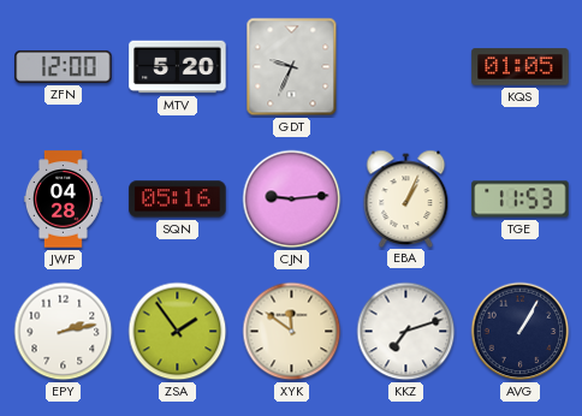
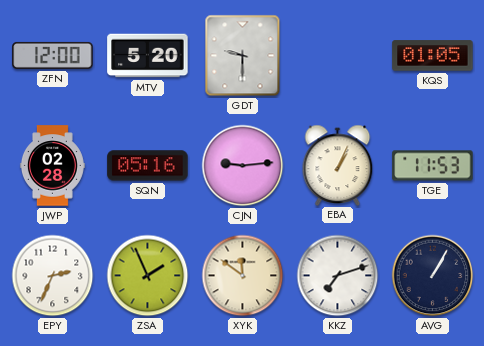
GDT: 9:34 -> 9:30
JWP: 04:28 -> 02:28
EPY: 2:13 -> 2:34
ZSA: 1:54 -> 1:56
